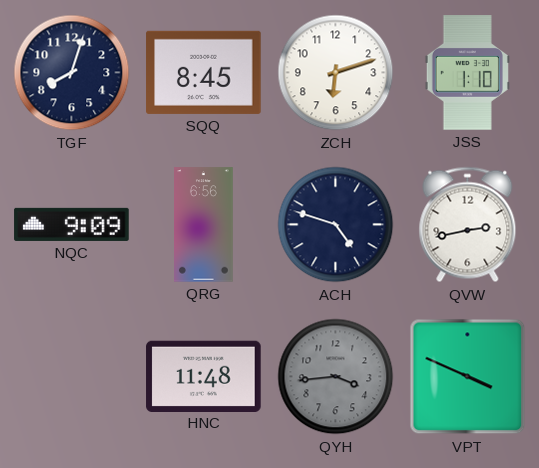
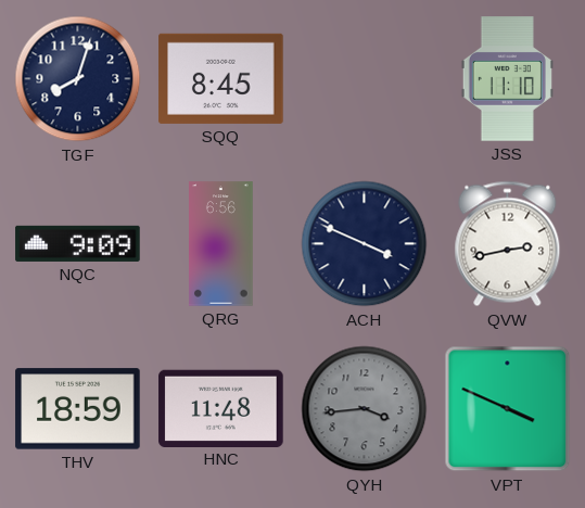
ZCH: 6:12 -> none
JSS: 1:10 -> 11:10
ACH: 4:48 -> 3:49
THV: none -> 18:59
